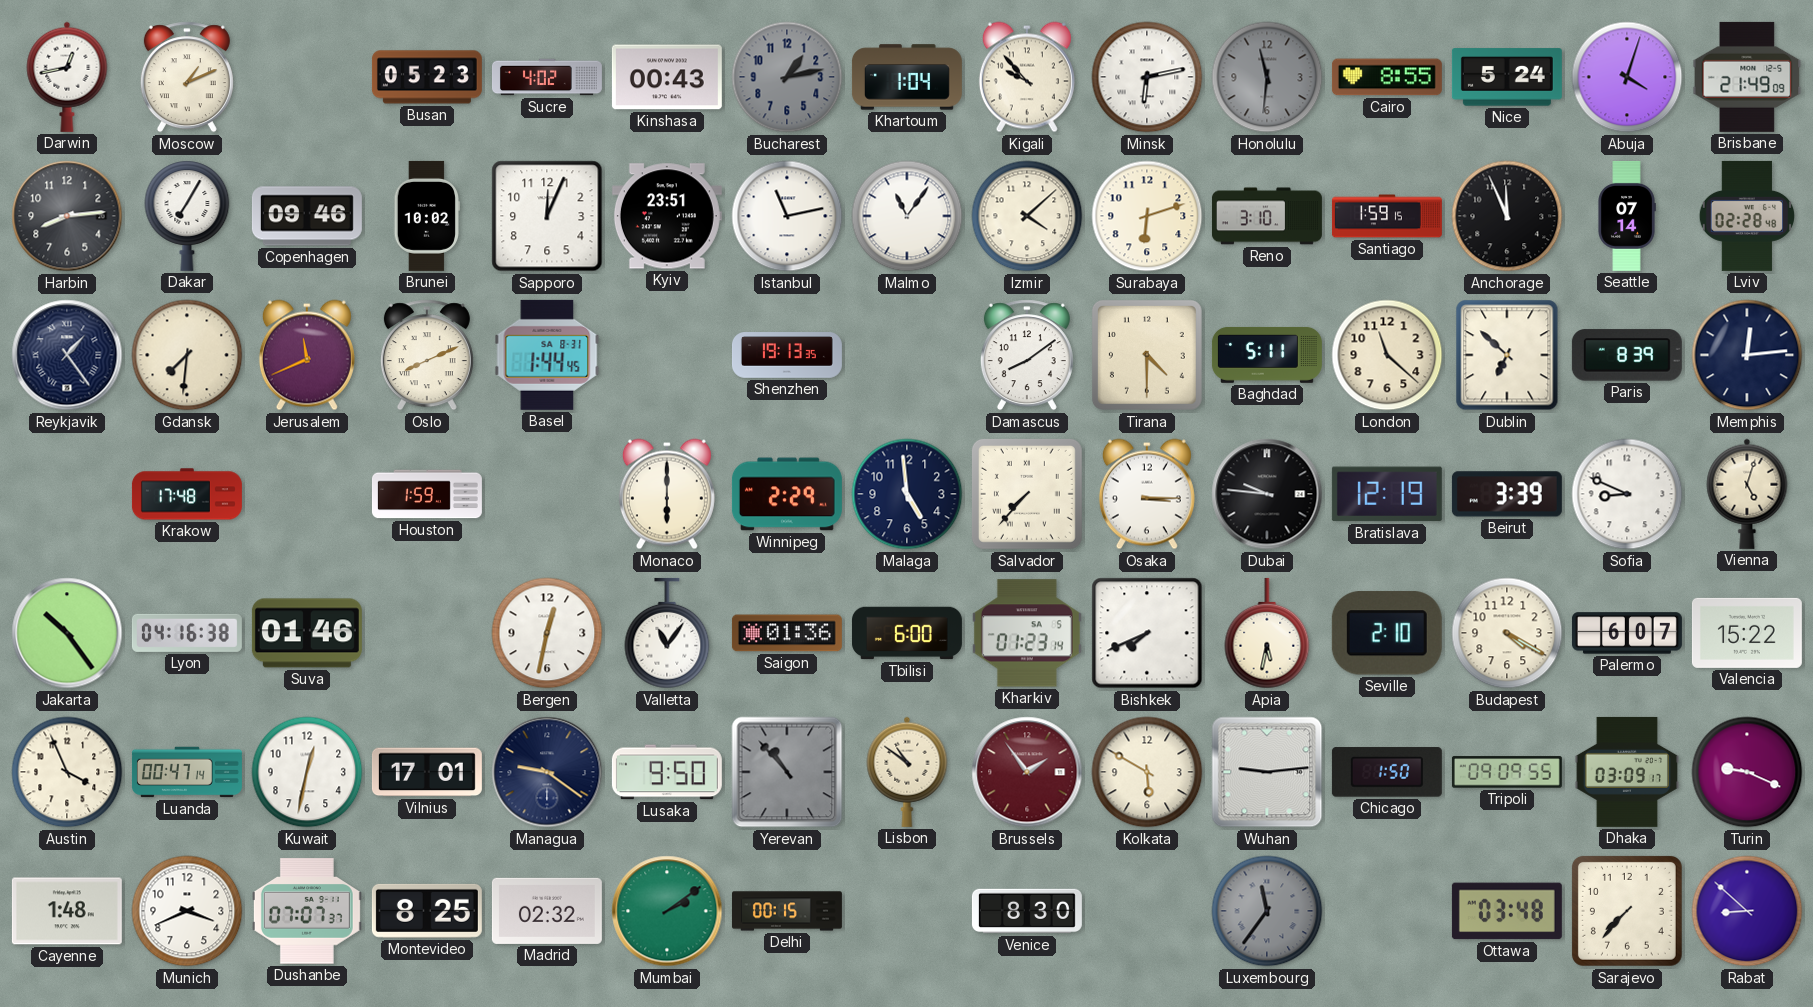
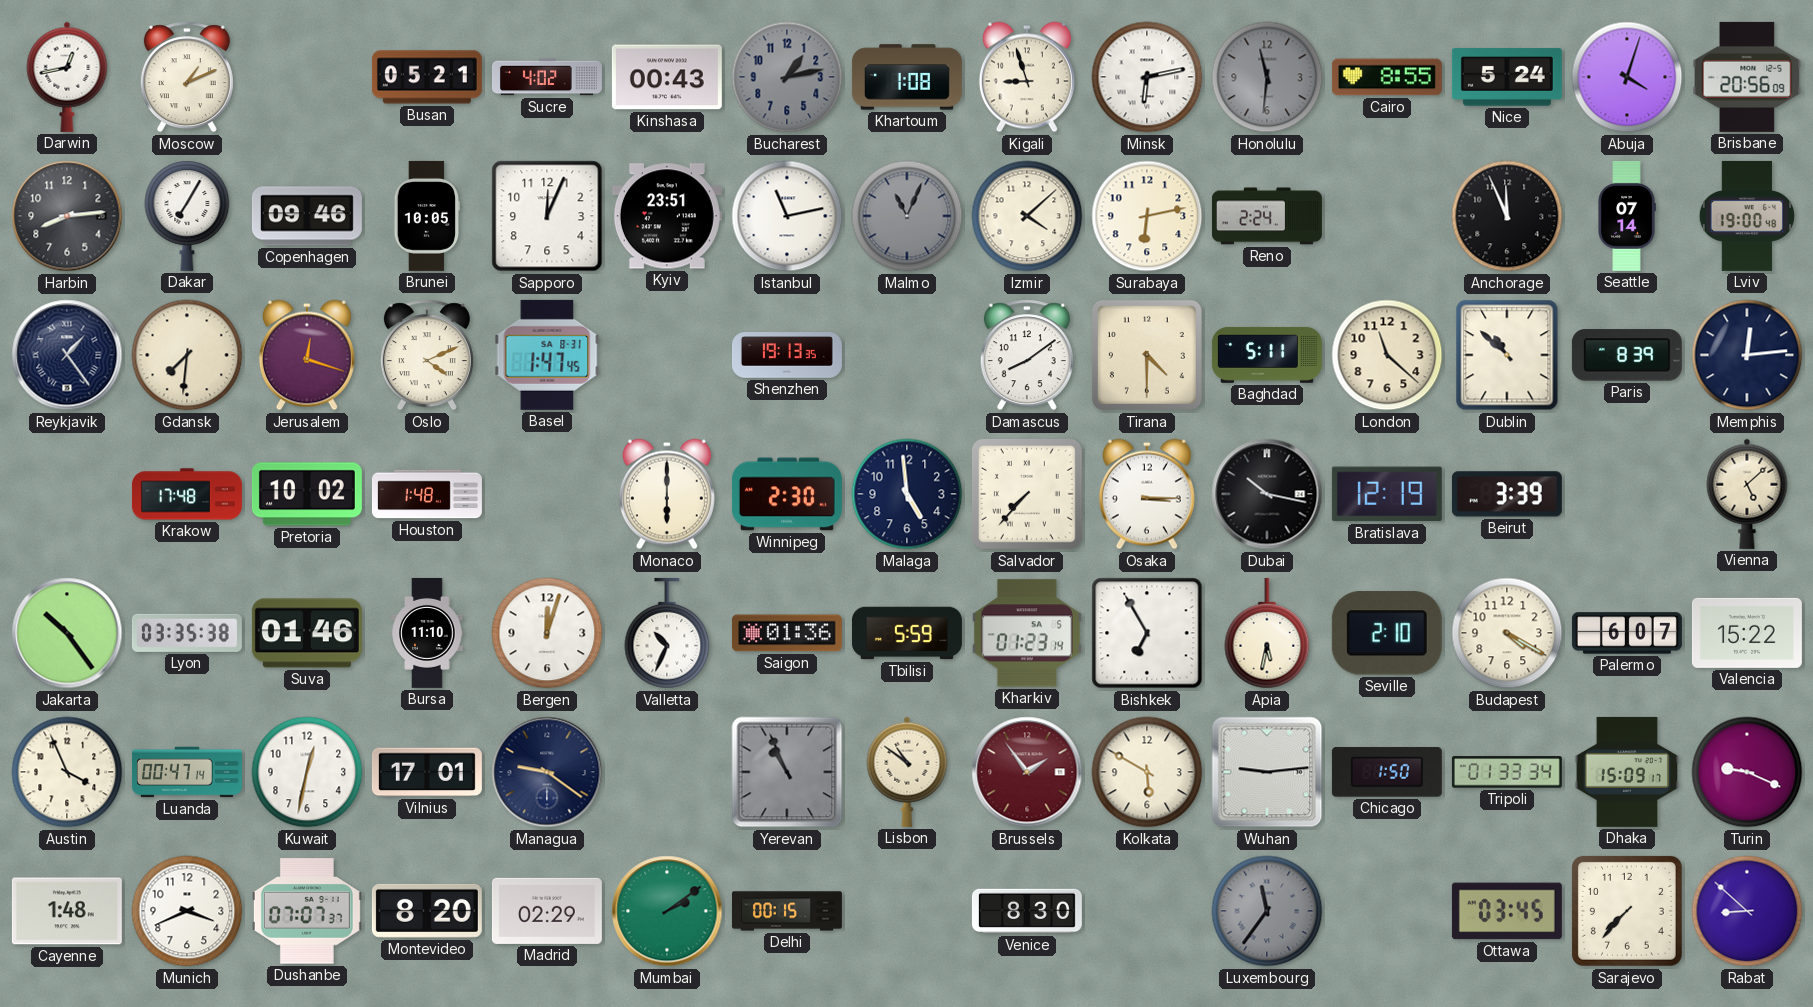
Busan: 05:23 -> 05:21
Khartoum: 1:04 -> 1:08
Kigali: 9:53 -> 8:57
Brisbane: 21:49 -> 20:56
Brunei: 10:02 -> 10:05
Malmo: 11:06 -> 11:04
Malmo dial: white -> grey
Surabaya: 6:12 -> 6:13
Reno: 3:10 -> 2:24
Santiago: 1:59 -> none
Lviv: 02:28 -> 19:00
Jerusalem: 11:41 -> 12:18
Oslo: 8:11 -> 4:11
Basel: 1:44 -> 1:47
Dublin: 6:52 -> 10:52
Pretoria: none -> 10:02
Houston: 1:59 -> 1:48
Winnipeg: 2:29 -> 2:30
Dubai: 9:46 -> 10:17
Sofia: 8:49 -> none
Vienna: 5:03 -> 5:08
Lyon: 04:16 -> 03:35
Bursa: none -> 11:10
Bergen: 12:32 -> 12:03
Valletta: 11:06 -> 10:34
Tbilisi: 6:00 -> 5:59
Bishkek: 7:41 -> 6:55
Lusaka: 9:50 -> none
Yerevan: 10:53 -> 10:56
Tripoli: 09:09 -> 01:33
Dhaka: 03:09 -> 15:09
Montevideo: 8:25 -> 8:20
Madrid: 02:32 -> 02:29
Ottawa: 03:48 -> 03:45
